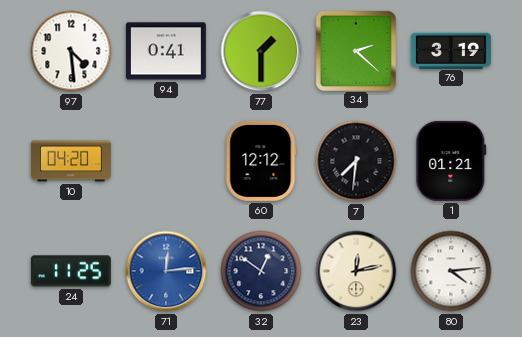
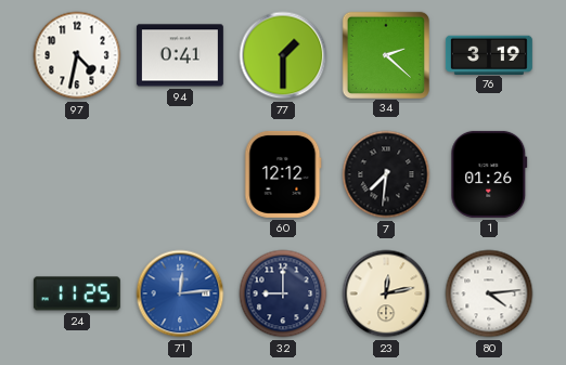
97: 4:29 -> 4:32
10: 04:20 -> none
1: 01:21 -> 01:26
32: 12:51 -> 9:00
